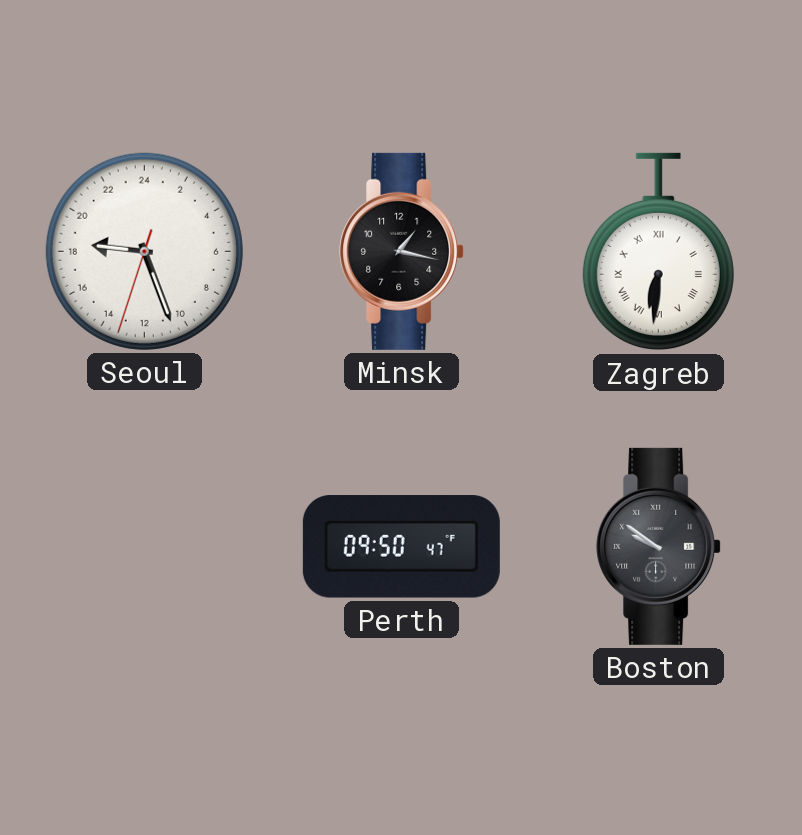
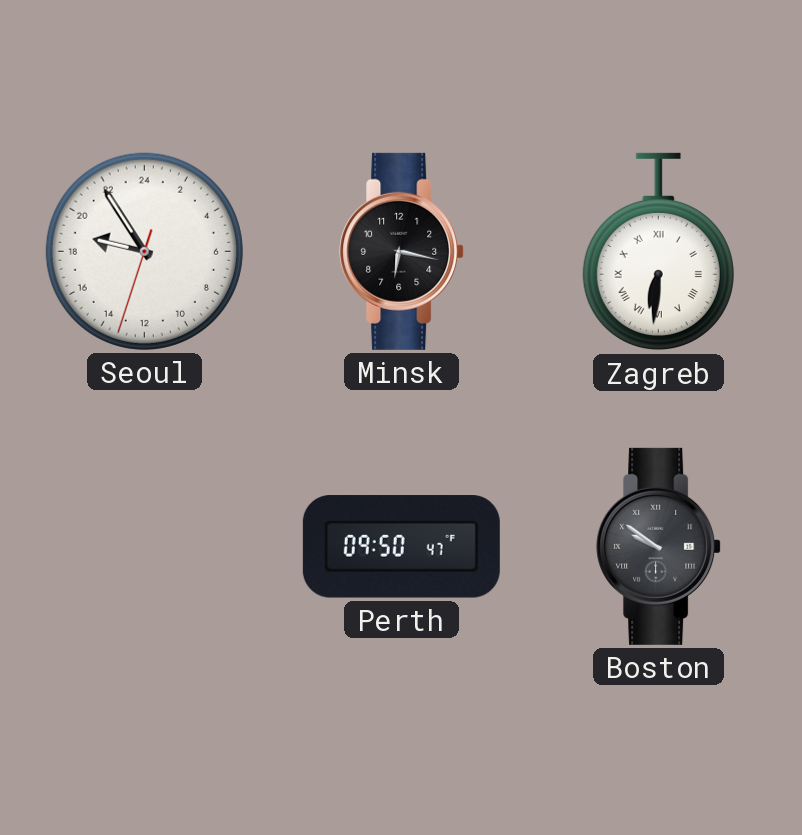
Seoul: 18:26 -> 18:54
Minsk: 1:17 -> 6:17
